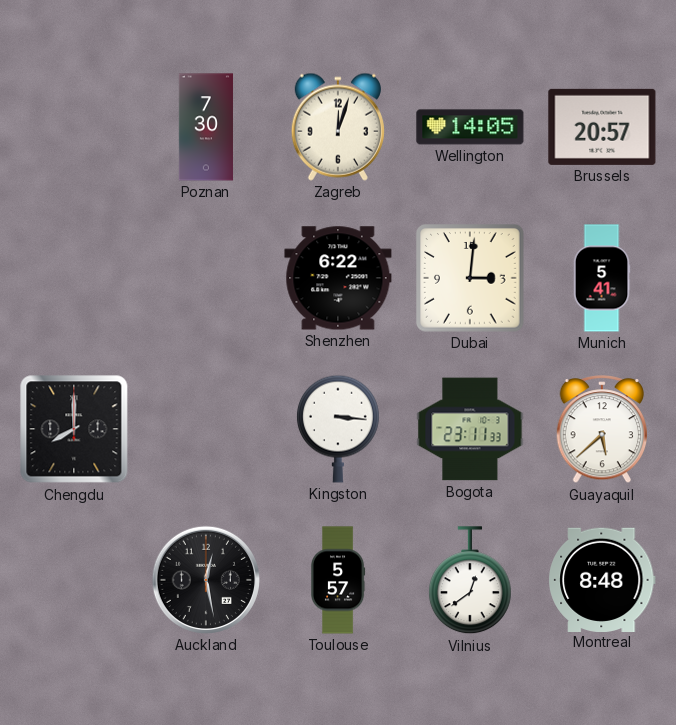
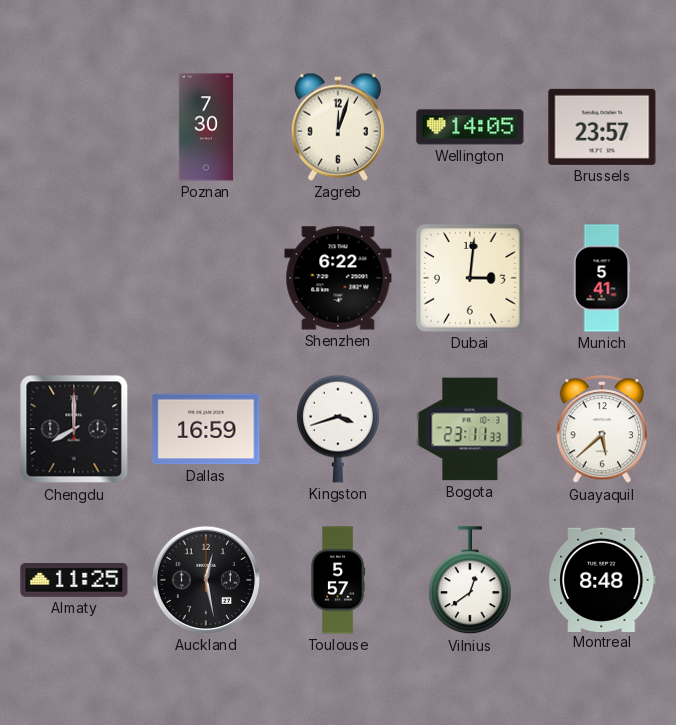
Brussels: 20:57 -> 23:57
Dallas: none -> 16:59
Kingston: 3:16 -> 3:42
Almaty: none -> 11:25
